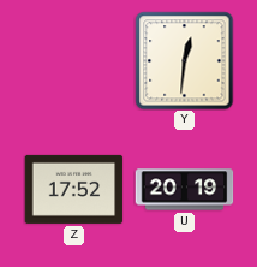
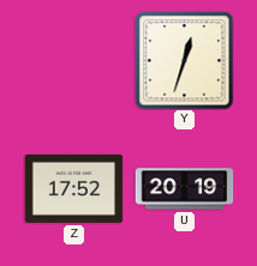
Y: 12:31 -> 12:33
